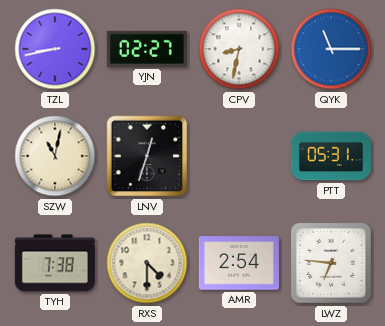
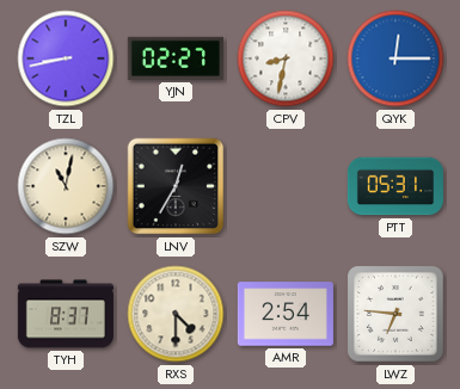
QYK: 11:15 -> 12:15
LNV: 12:33 -> 12:35
TYH: 7:38 -> 8:37
